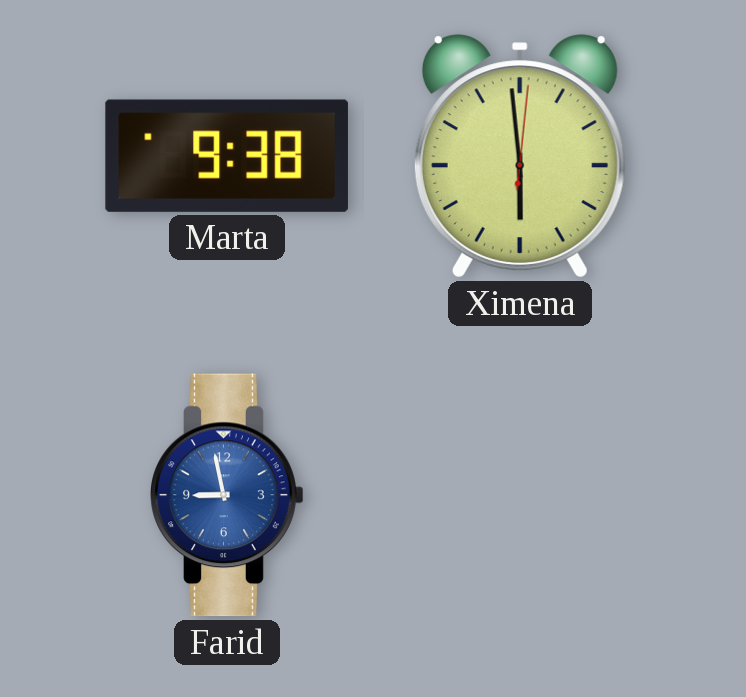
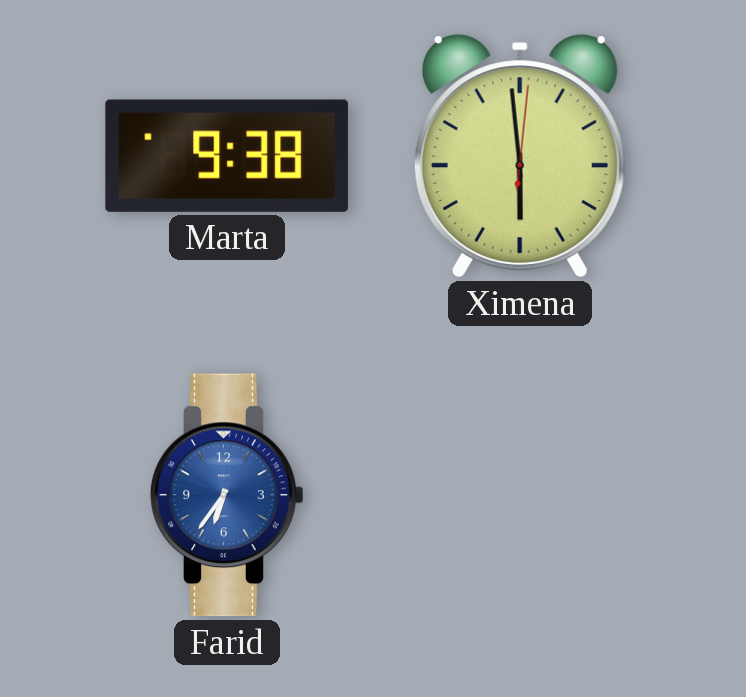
Farid: 8:58 -> 6:36
